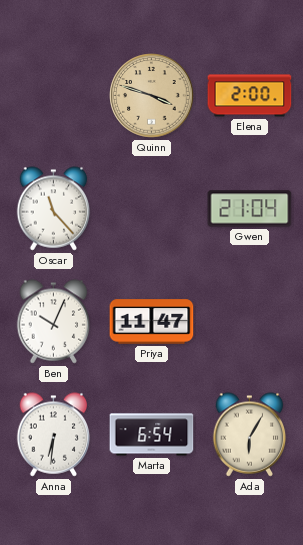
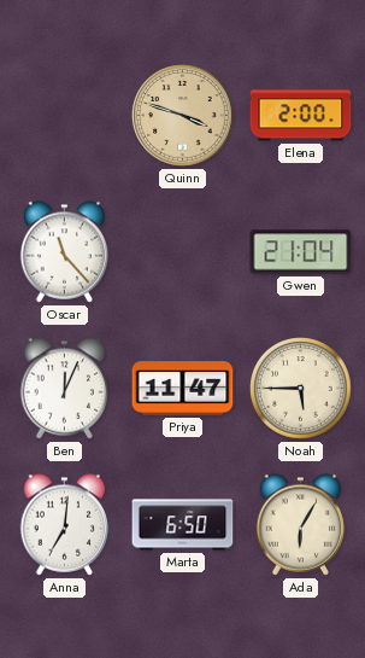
Ben: 10:04 -> 12:04
Noah: none -> 5:45
Anna: 6:31 -> 7:01
Marta: 6:54 -> 6:50
